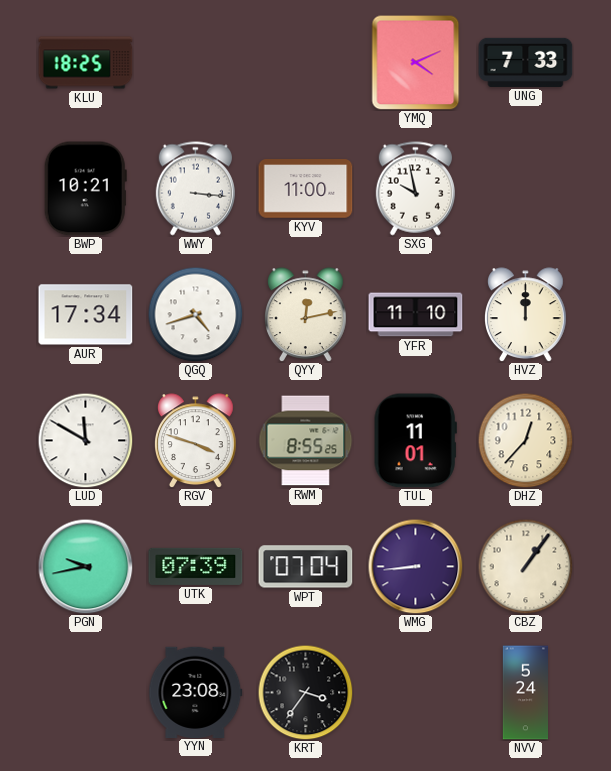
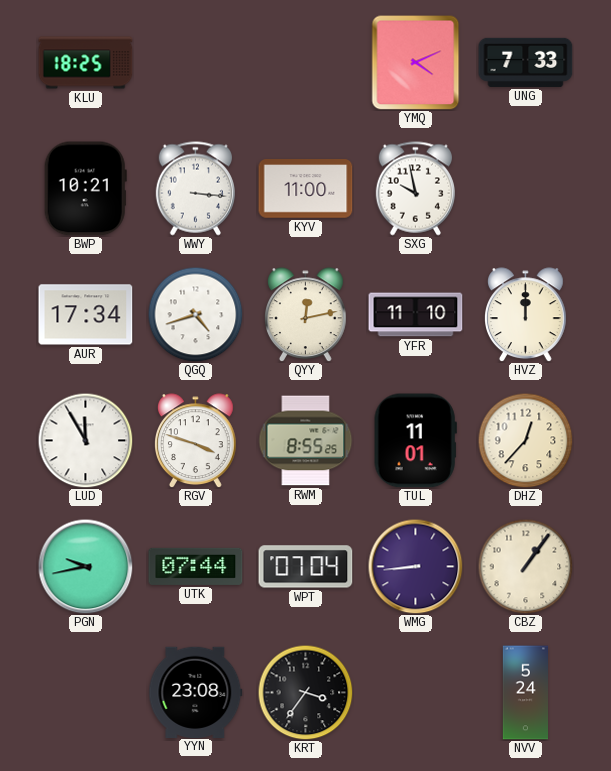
LUD: 11:50 -> 11:55
UTK: 07:39 -> 07:44
